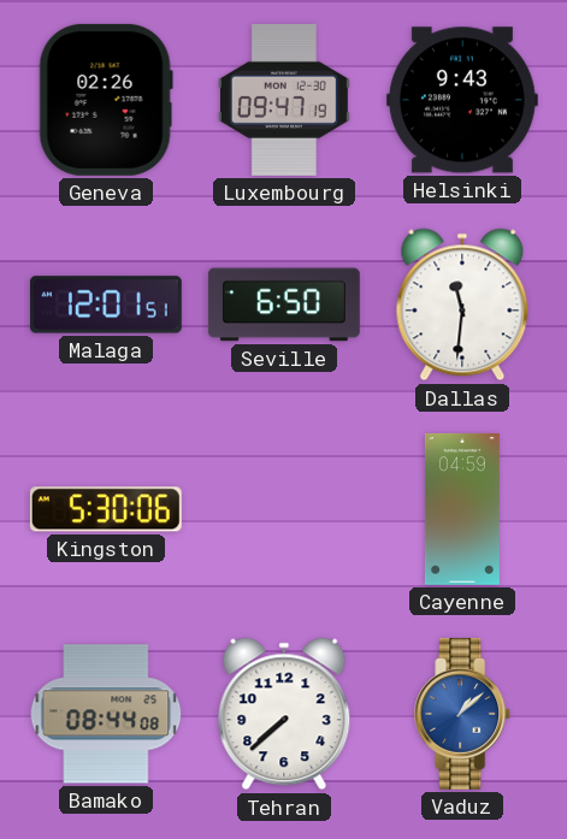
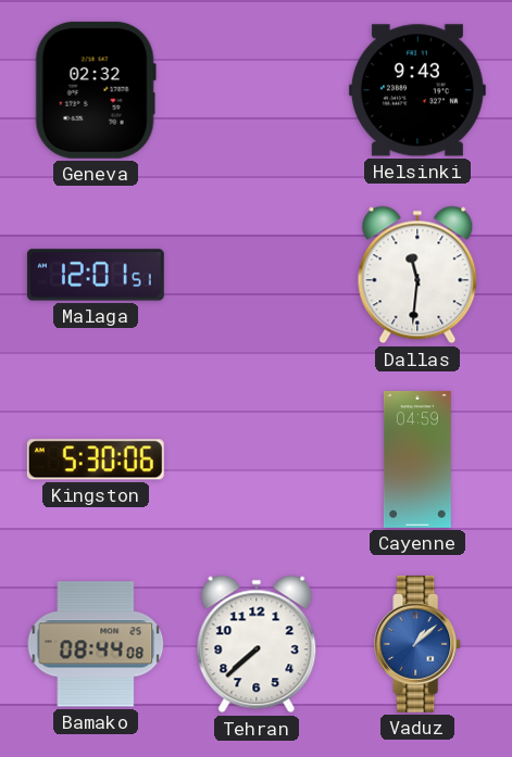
Geneva: 02:26 -> 02:32
Luxembourg: 09:47 -> none
Seville: 6:50 -> none
